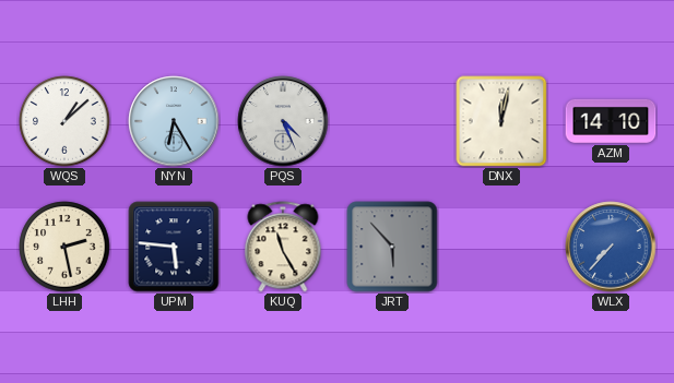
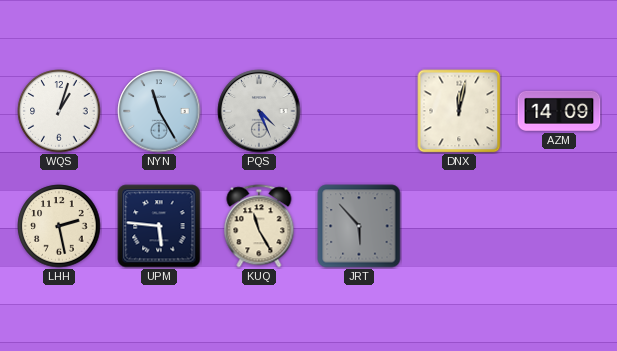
WQS: 1:08 -> 1:03
NYN: 6:25 -> 11:25
AZM: 14:10 -> 14:09
WLX: 7:37 -> none
